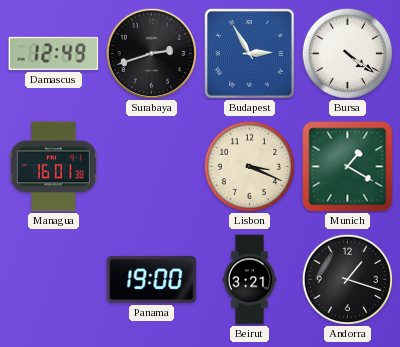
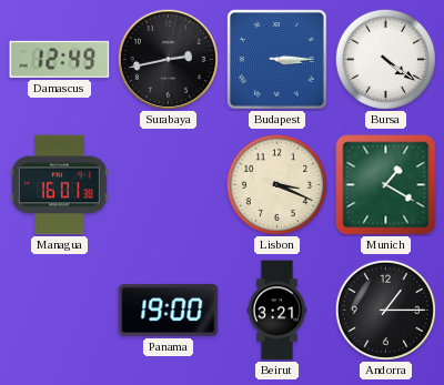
Surabaya: 2:42 -> 2:43
Budapest: 2:55 -> 3:15
Andorra: 1:18 -> 1:15
